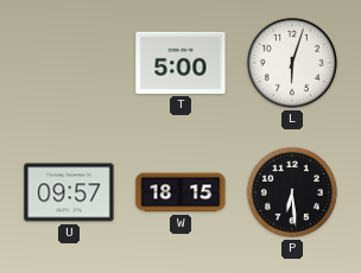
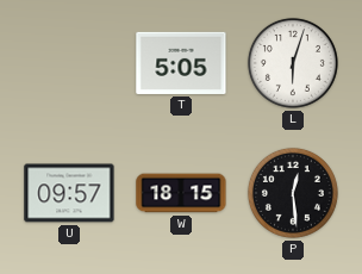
T: 5:00 -> 5:05
P: 6:29 -> 12:29
